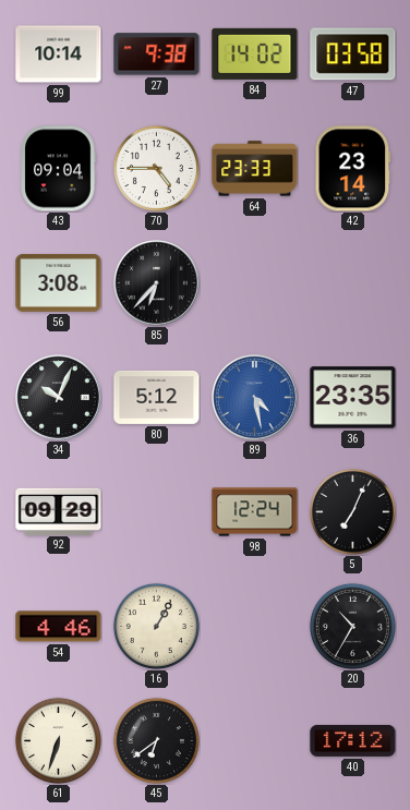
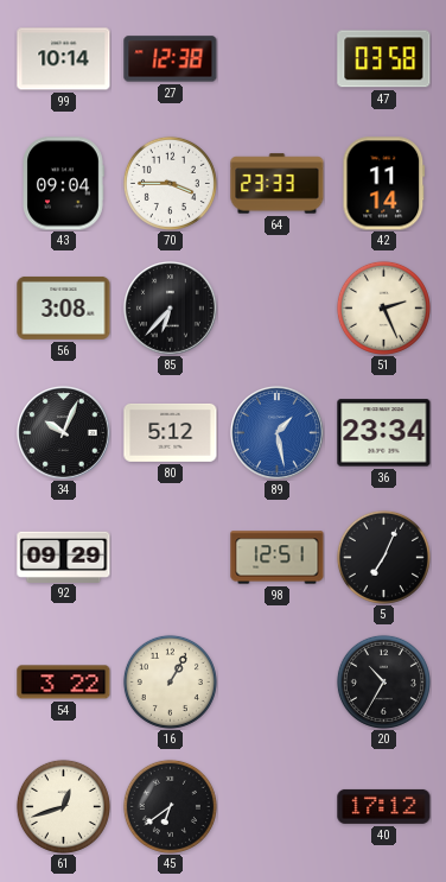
27: 9:38 -> 12:38
84: 14:02 -> none
70: 4:45 -> 3:45
42: 23:14 -> 11:14
51: none -> 2:26
89: 4:28 -> 1:28
36: 23:35 -> 23:34
98: 12:24 -> 12:51
54: 4:46 -> 3:22
61: 6:33 -> 12:42
